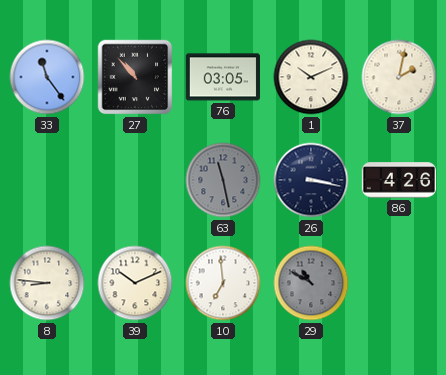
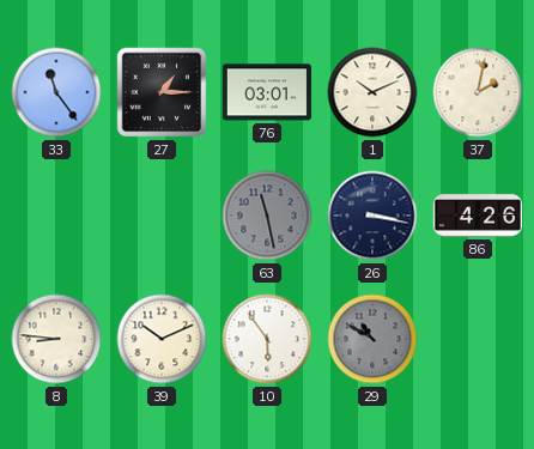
27: 10:53 -> 1:15
76: 03:05 -> 03:01
10: 6:59 -> 5:54
